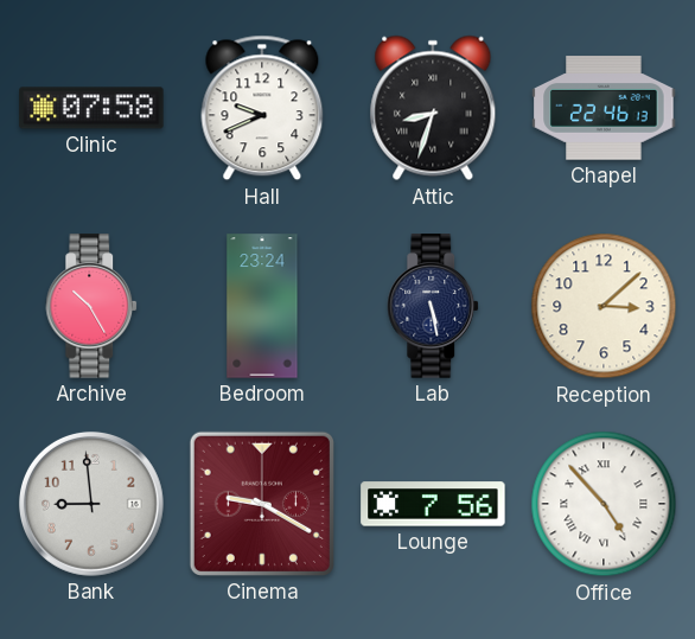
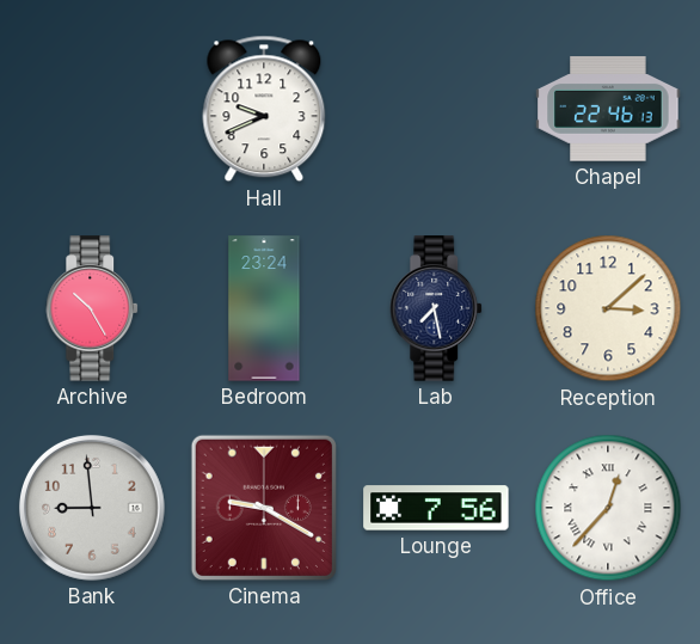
Clinic: 07:58 -> none
Attic: 8:33 -> none
Lab: 5:28 -> 7:28
Office: 4:53 -> 12:37
